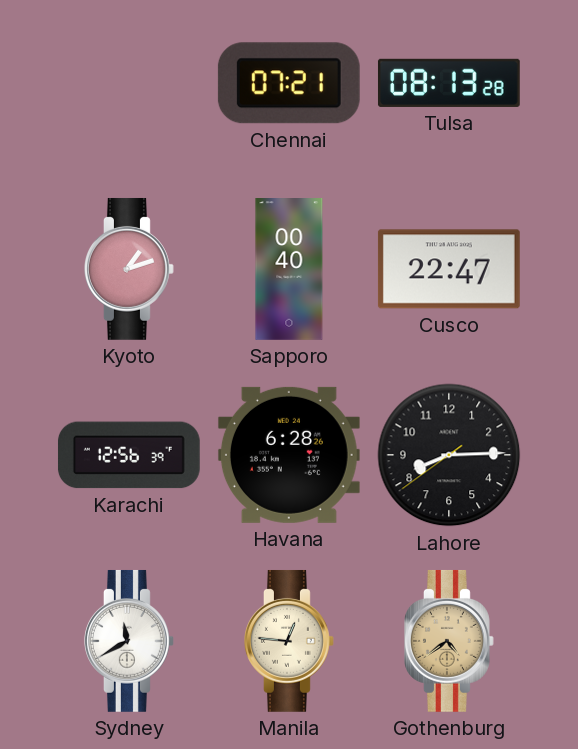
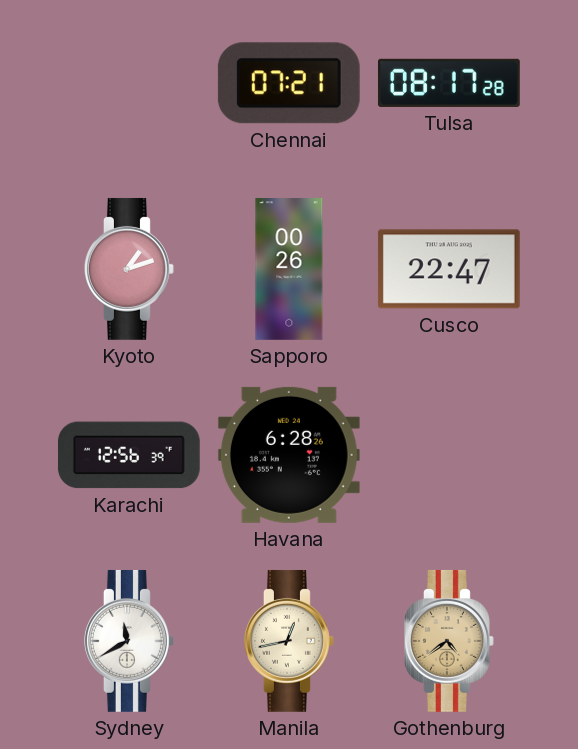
Tulsa: 08:13 -> 08:17
Sapporo: 00:40 -> 00:26
Lahore: 8:14 -> none
Manila: 12:46 -> 12:43
